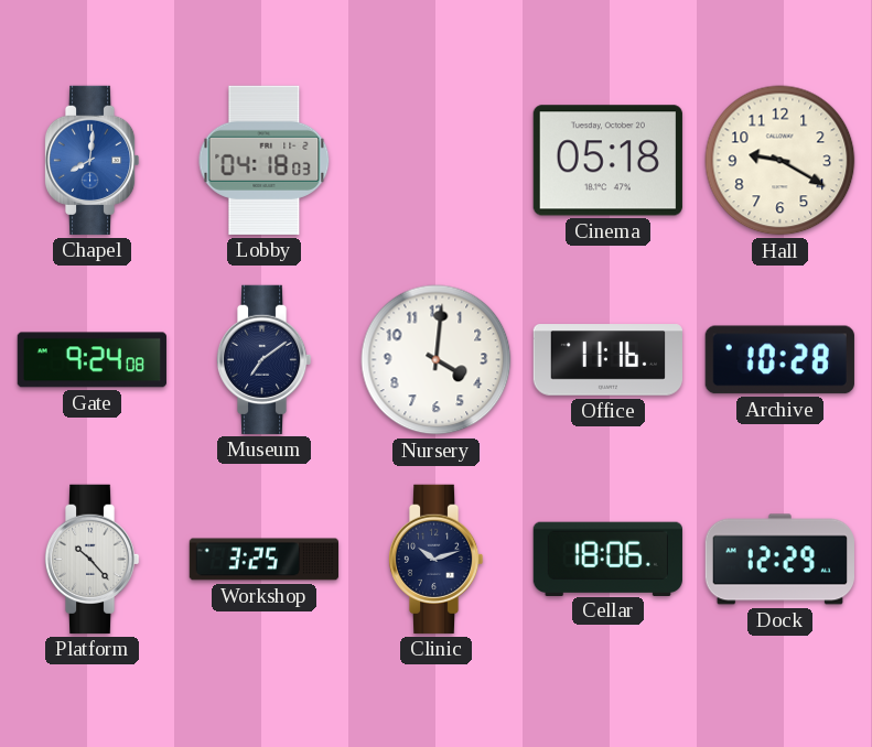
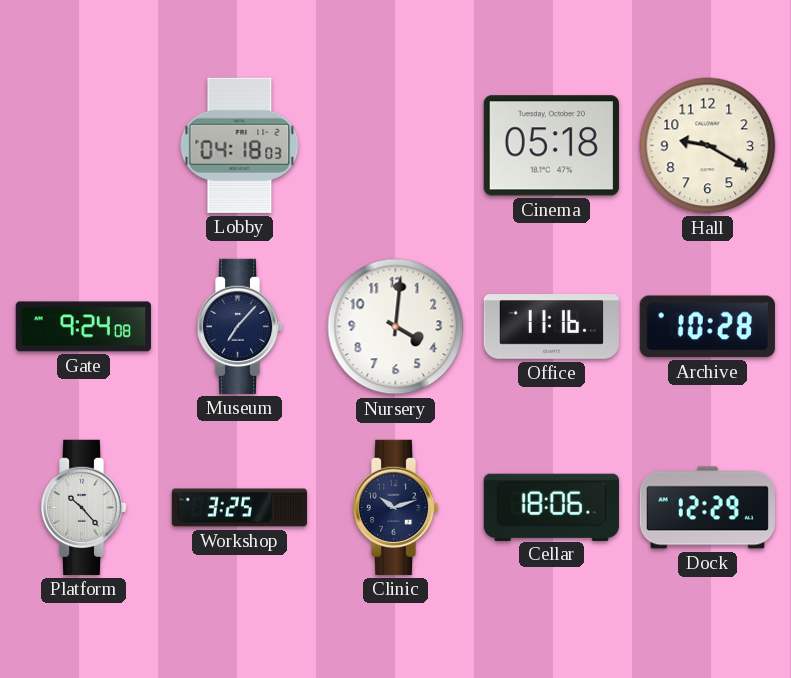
Chapel: 8:01 -> none
Museum: 7:09 -> 7:07
